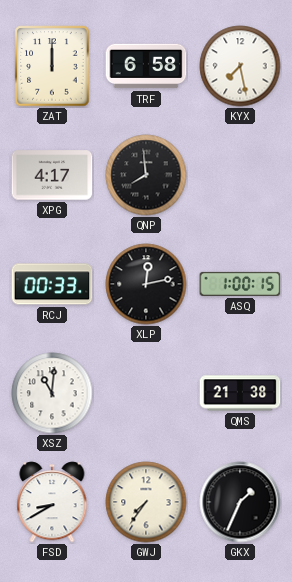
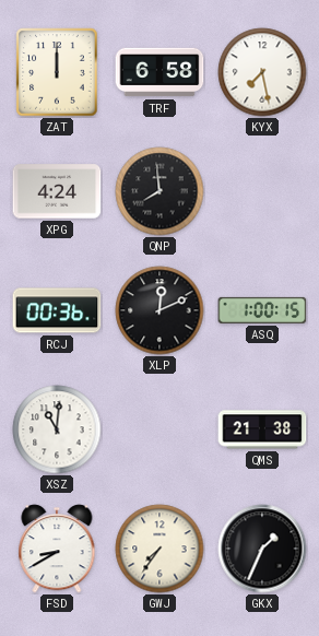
XPG: 4:17 -> 4:24
RCJ: 00:33 -> 00:36
XLP: 12:13 -> 12:11
